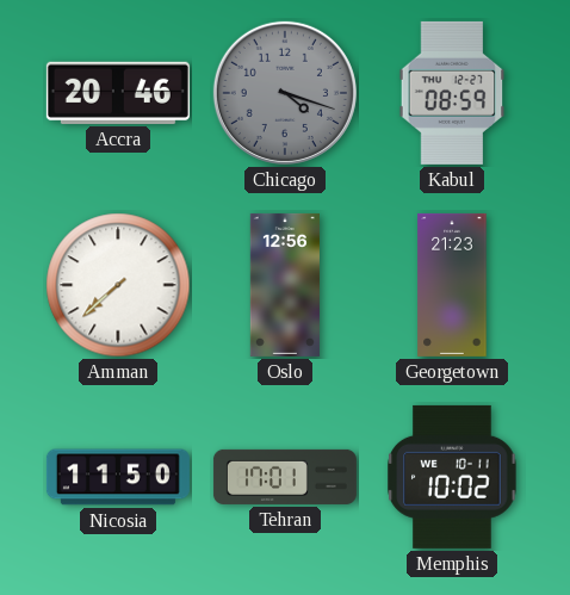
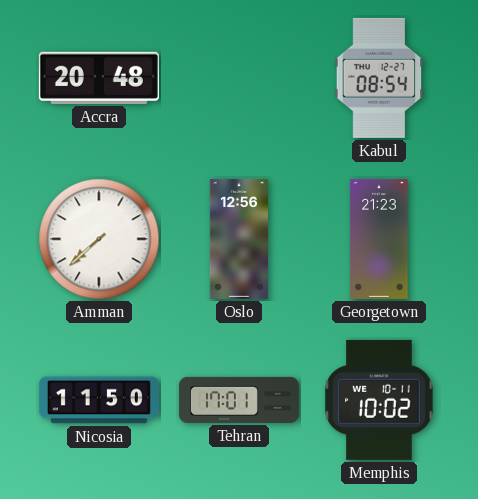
Accra: 20:46 -> 20:48
Chicago: 4:18 -> none
Kabul: 08:59 -> 08:54
